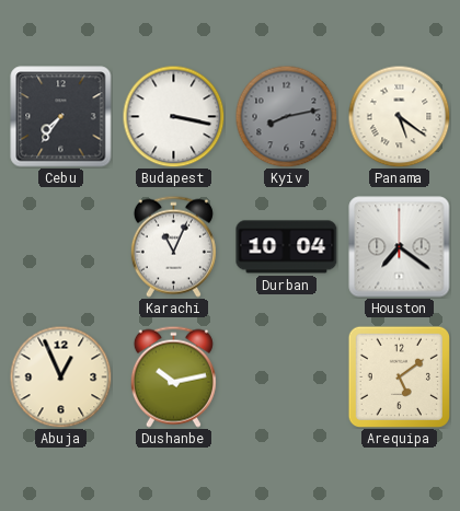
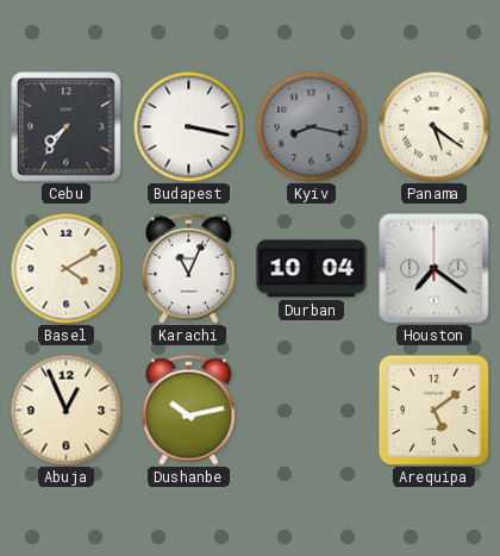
Kyiv: 8:13 -> 8:17
Basel: none -> 4:10
